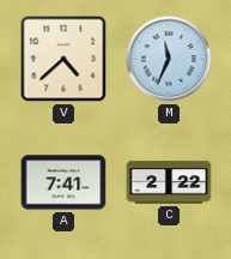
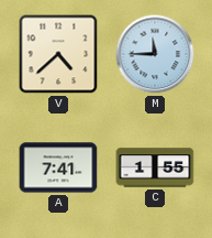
M: 11:34 -> 11:45
C: 2:22 -> 1:55
